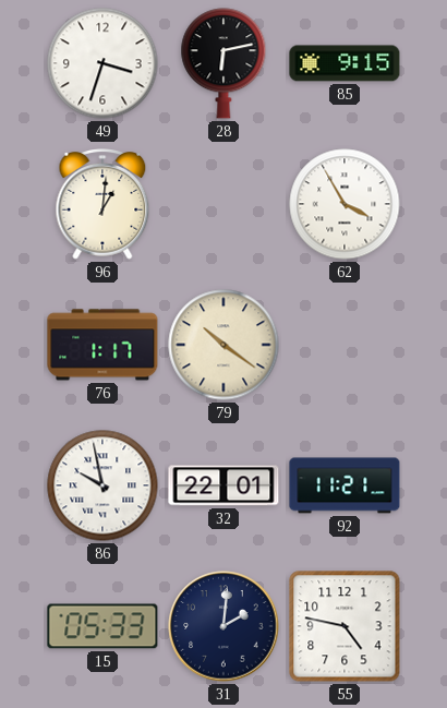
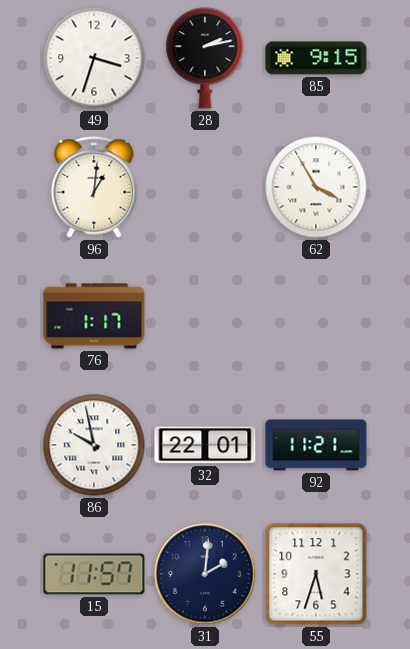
28: 6:13 -> 2:13
79: 10:21 -> none
15: 05:33 -> 11:57
55: 4:47 -> 5:33
